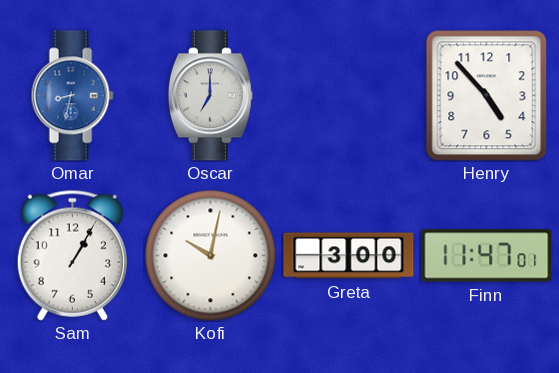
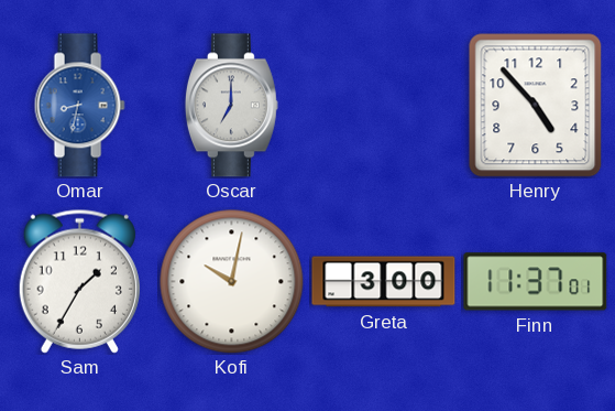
Sam: 1:05 -> 1:35
Finn: 11:47 -> 11:37
